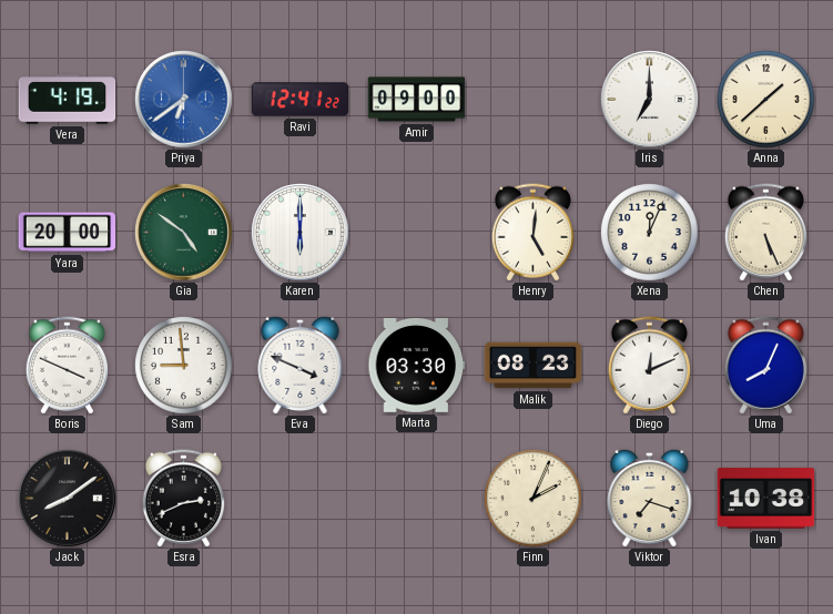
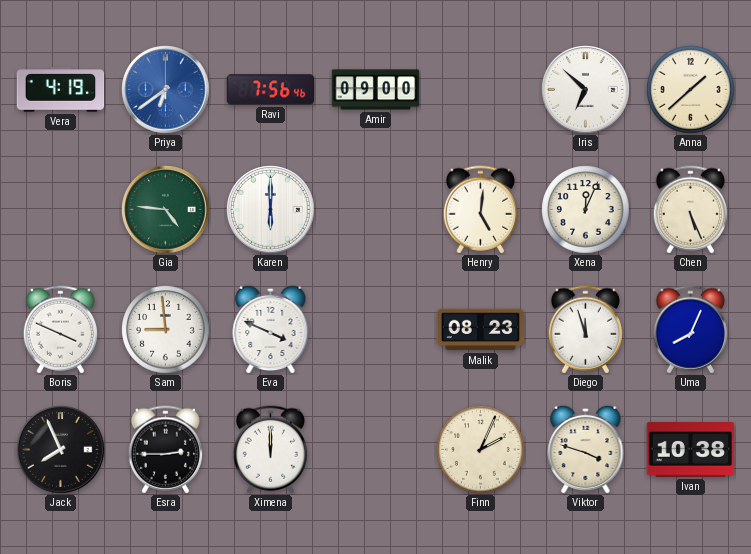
Ravi: 12:41 -> 7:56
Iris: 7:00 -> 6:52
Yara: 20:00 -> none
Gia: 4:51 -> 4:46
Marta: 03:30 -> none
Diego: 12:11 -> 11:57
Jack: 8:09 -> 7:56
Esra: 2:41 -> 2:45
Ximena: none -> 12:00
Viktor: 7:18 -> 3:48
